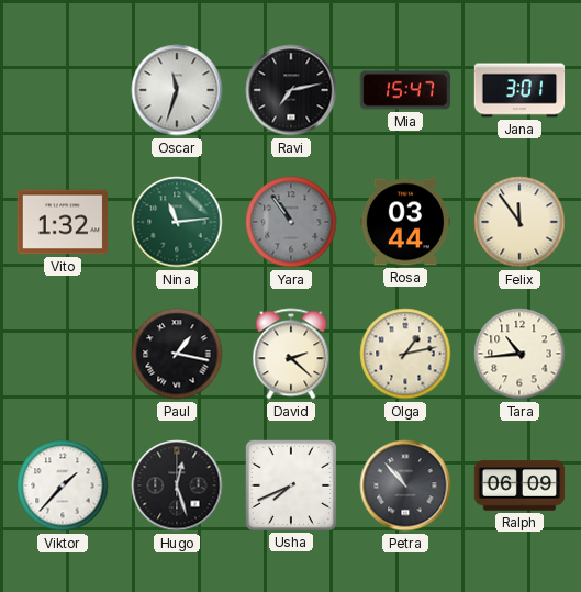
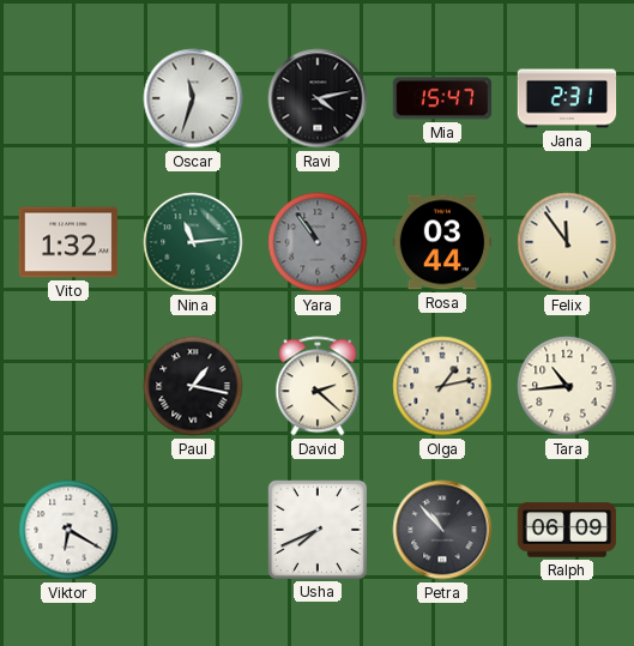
Ravi: 7:13 -> 4:13
Jana: 3:01 -> 2:31
Viktor: 1:37 -> 6:20
Hugo: 12:27 -> none
